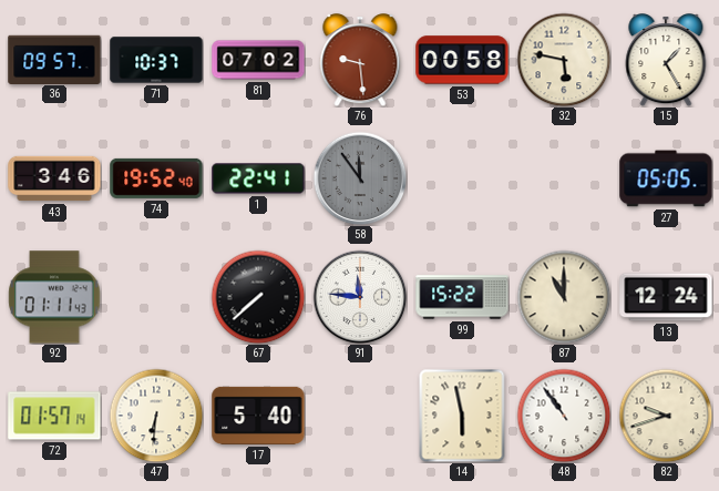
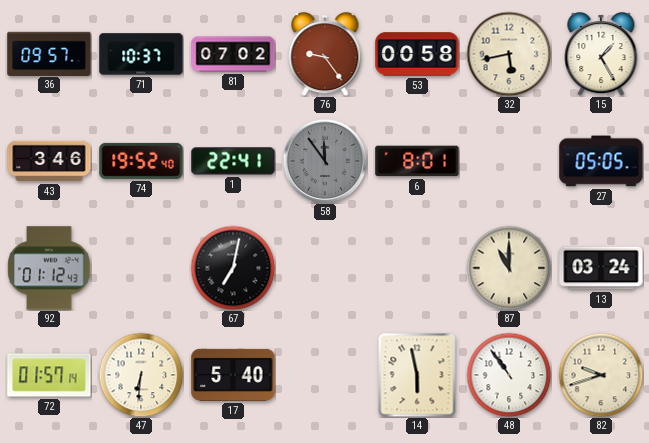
76: 9:29 -> 9:24
32: 5:47 -> 5:43
6: none -> 8:01
92: 01:11 -> 01:12
67: 7:38 -> 7:02
91: 11:46 -> none
99: 15:22 -> none
13: 12:24 -> 03:24
